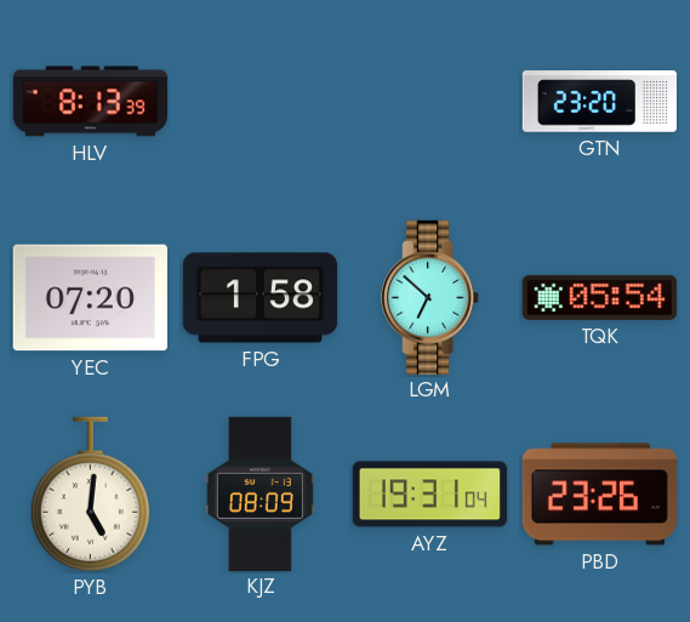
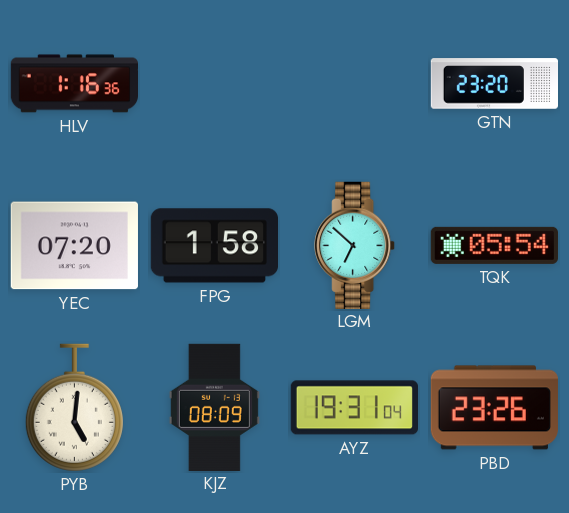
HLV: 8:13 -> 1:16
